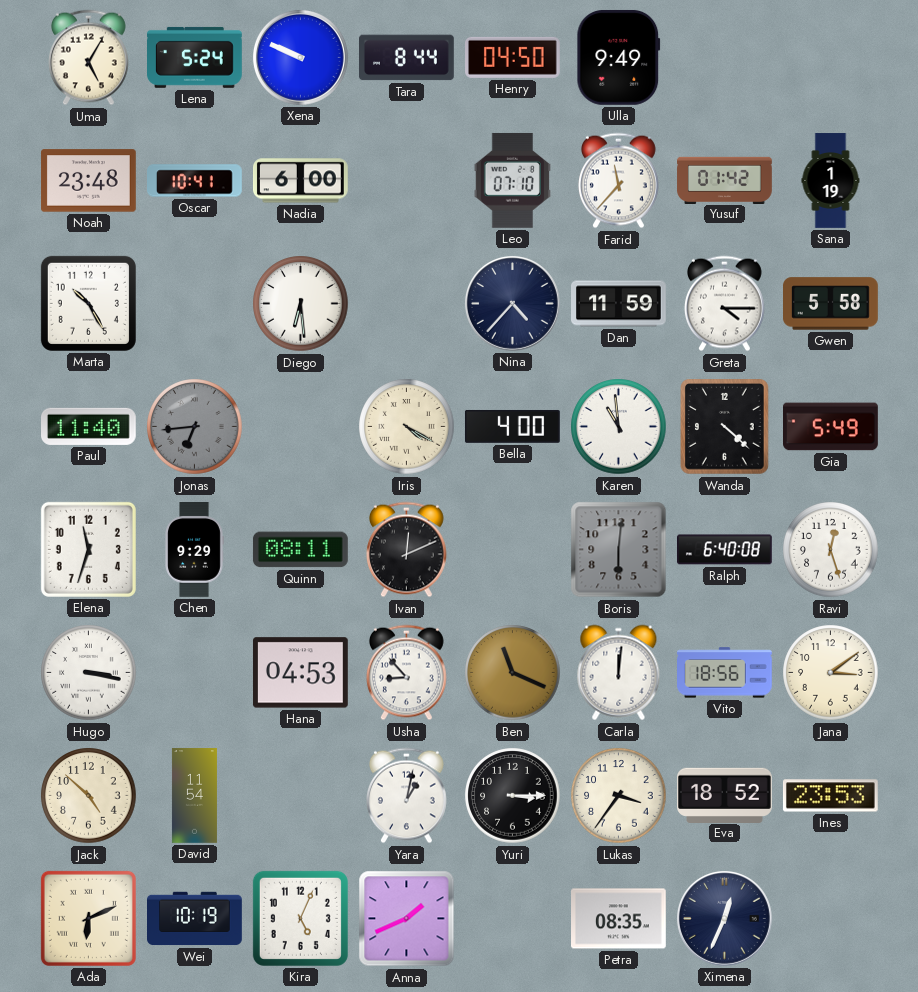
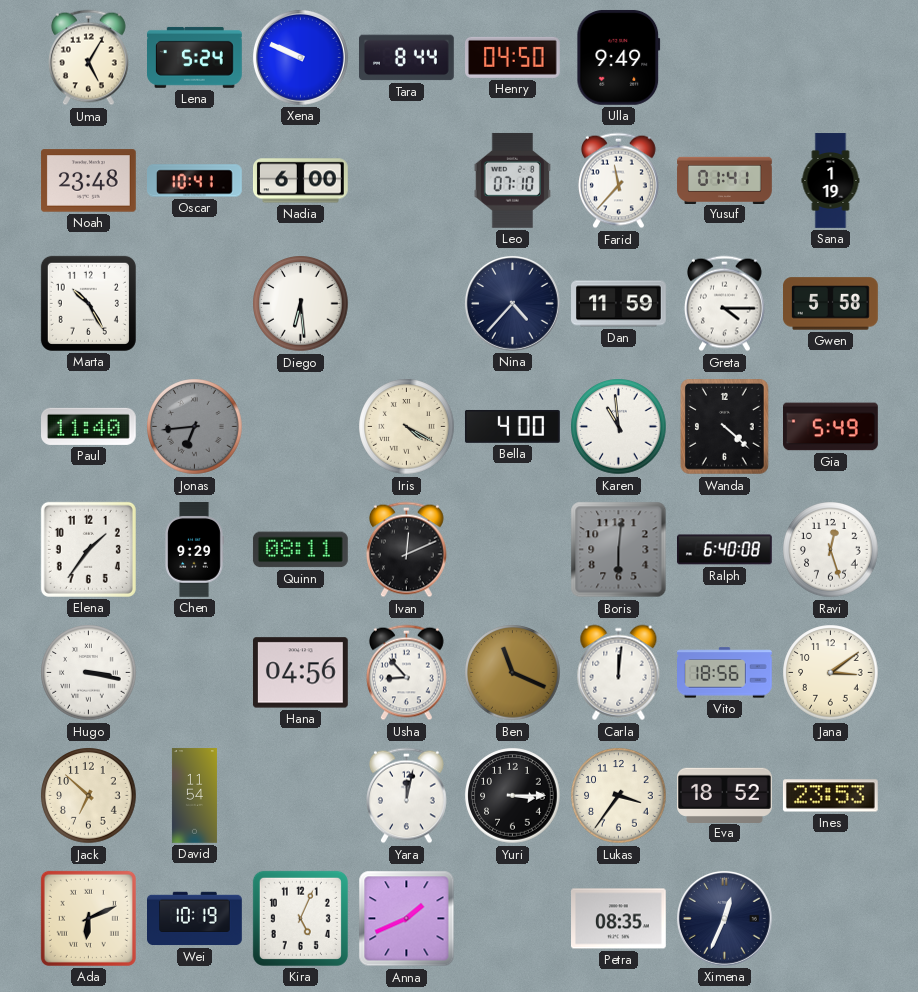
Yusuf: 01:42 -> 01:41
Elena: 11:33 -> 1:36
Hana: 04:53 -> 04:56
Jack: 4:52 -> 6:52
Yara: 1:02 -> 12:02
